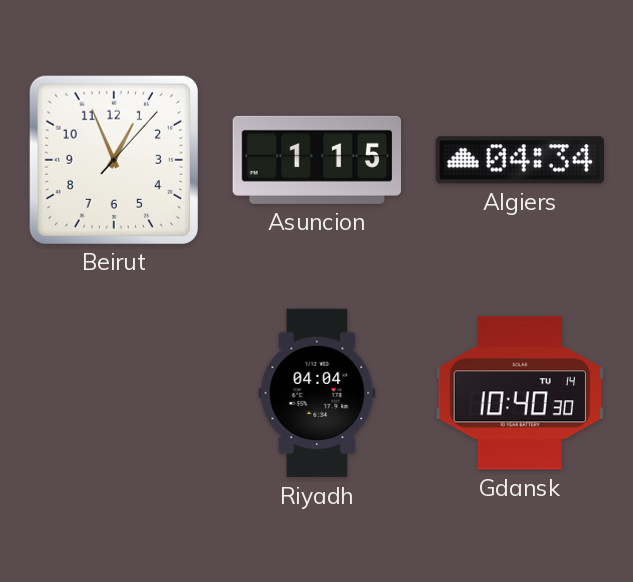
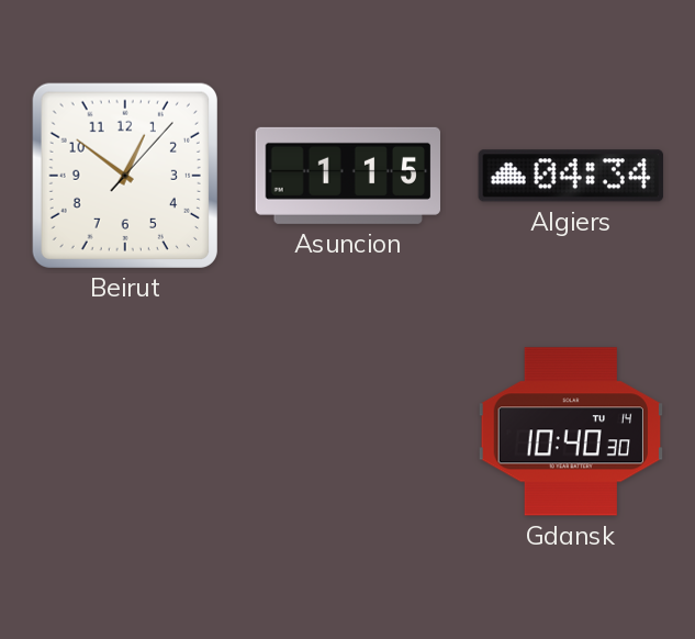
Beirut: 12:56 -> 12:51
Riyadh: 04:04 -> none
